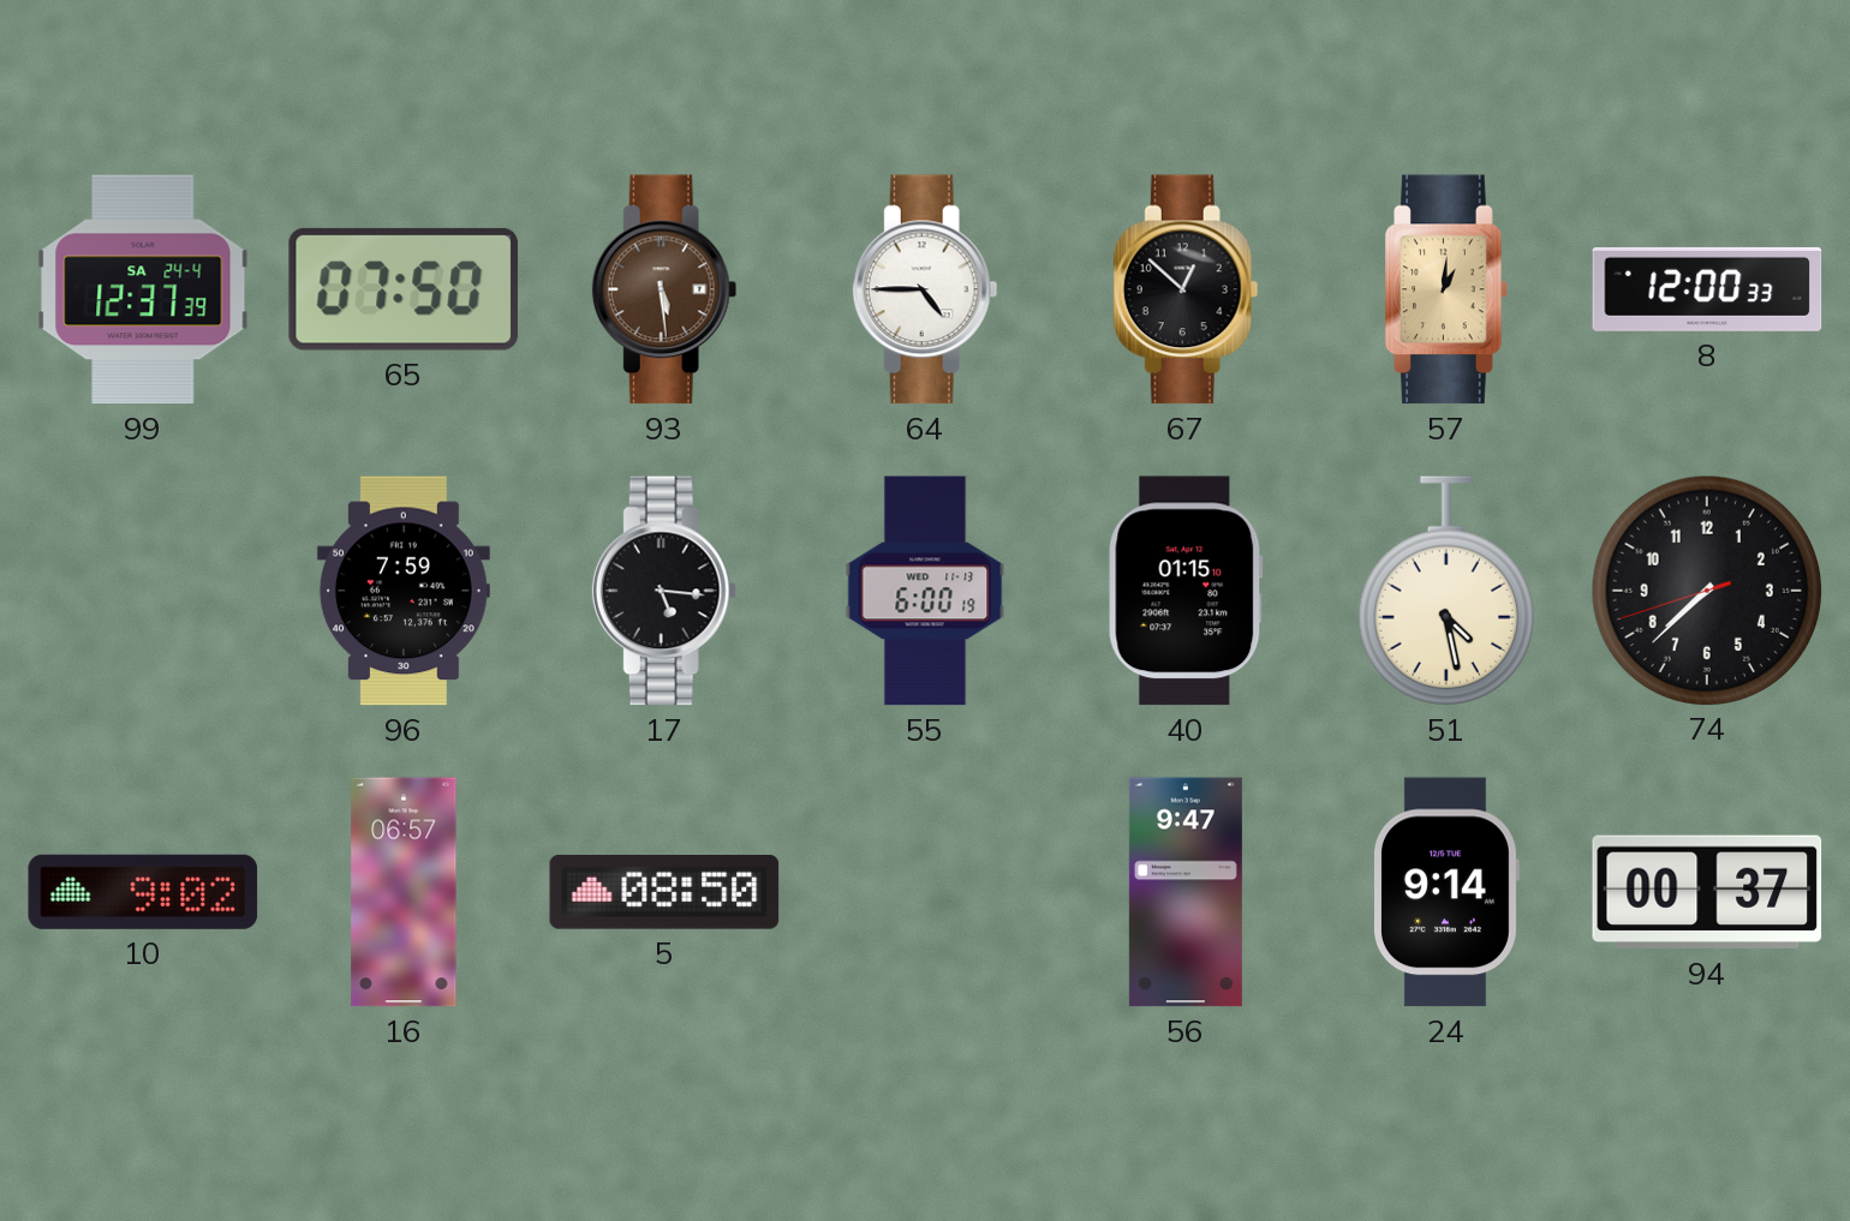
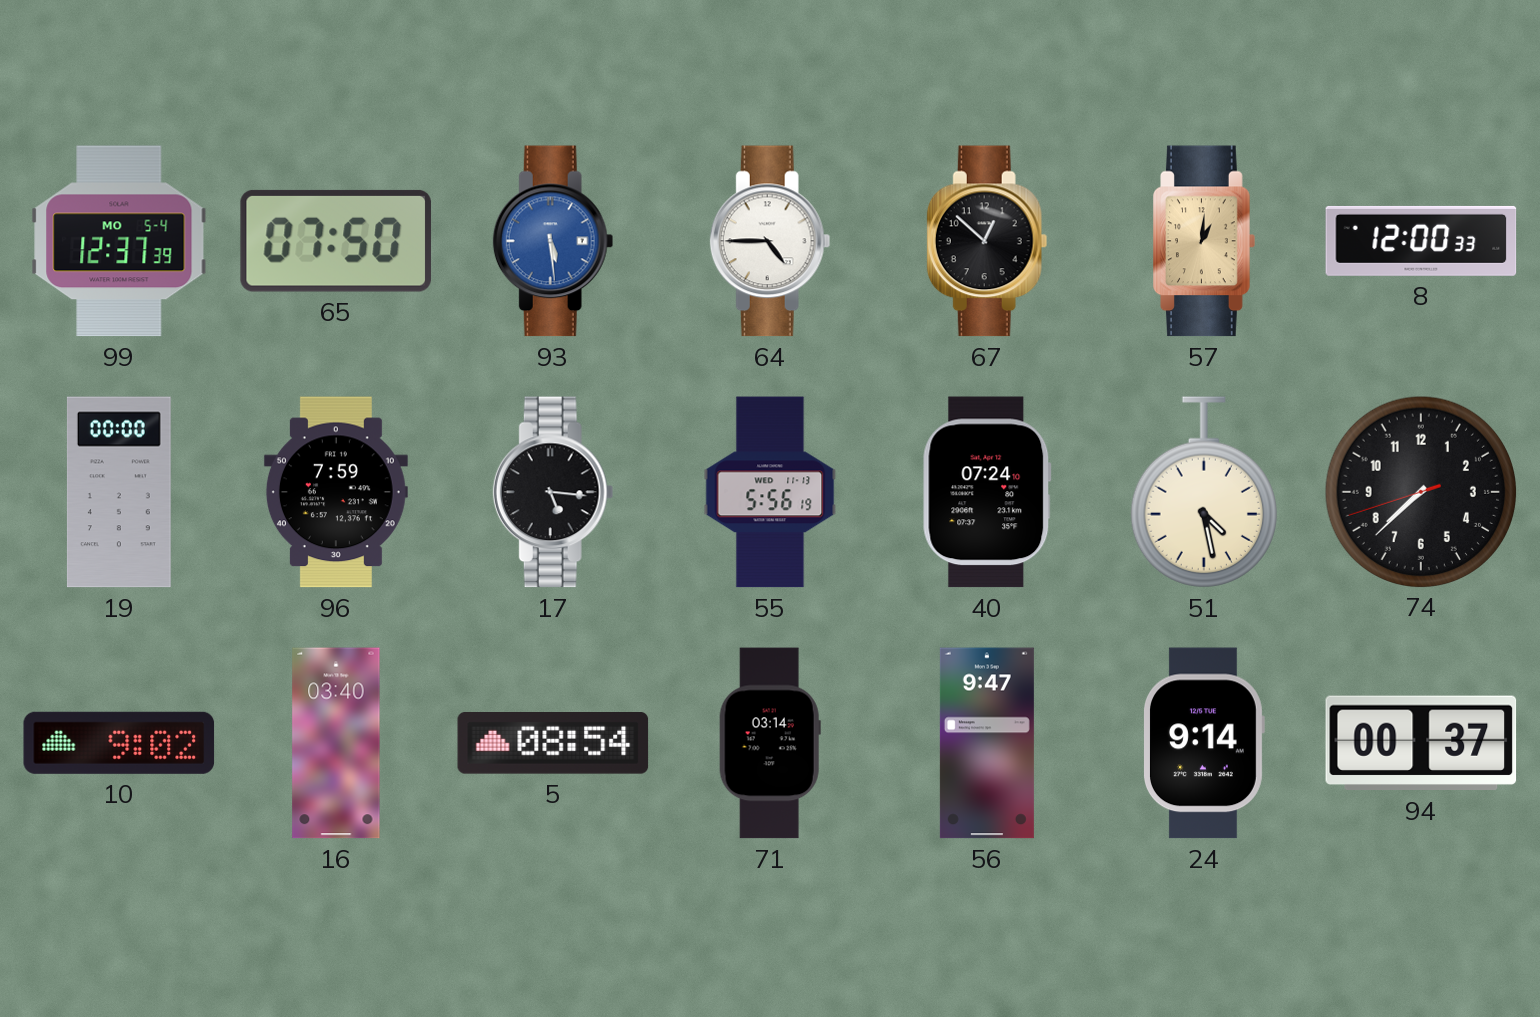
99 date: SA 24-4 -> MO 5-4
93 dial: brown -> blue
19: none -> 00:00
55: 6:00 -> 5:56
40: 01:15 -> 07:24
16: 06:57 -> 03:40
5: 08:50 -> 08:54
71: none -> 03:14
